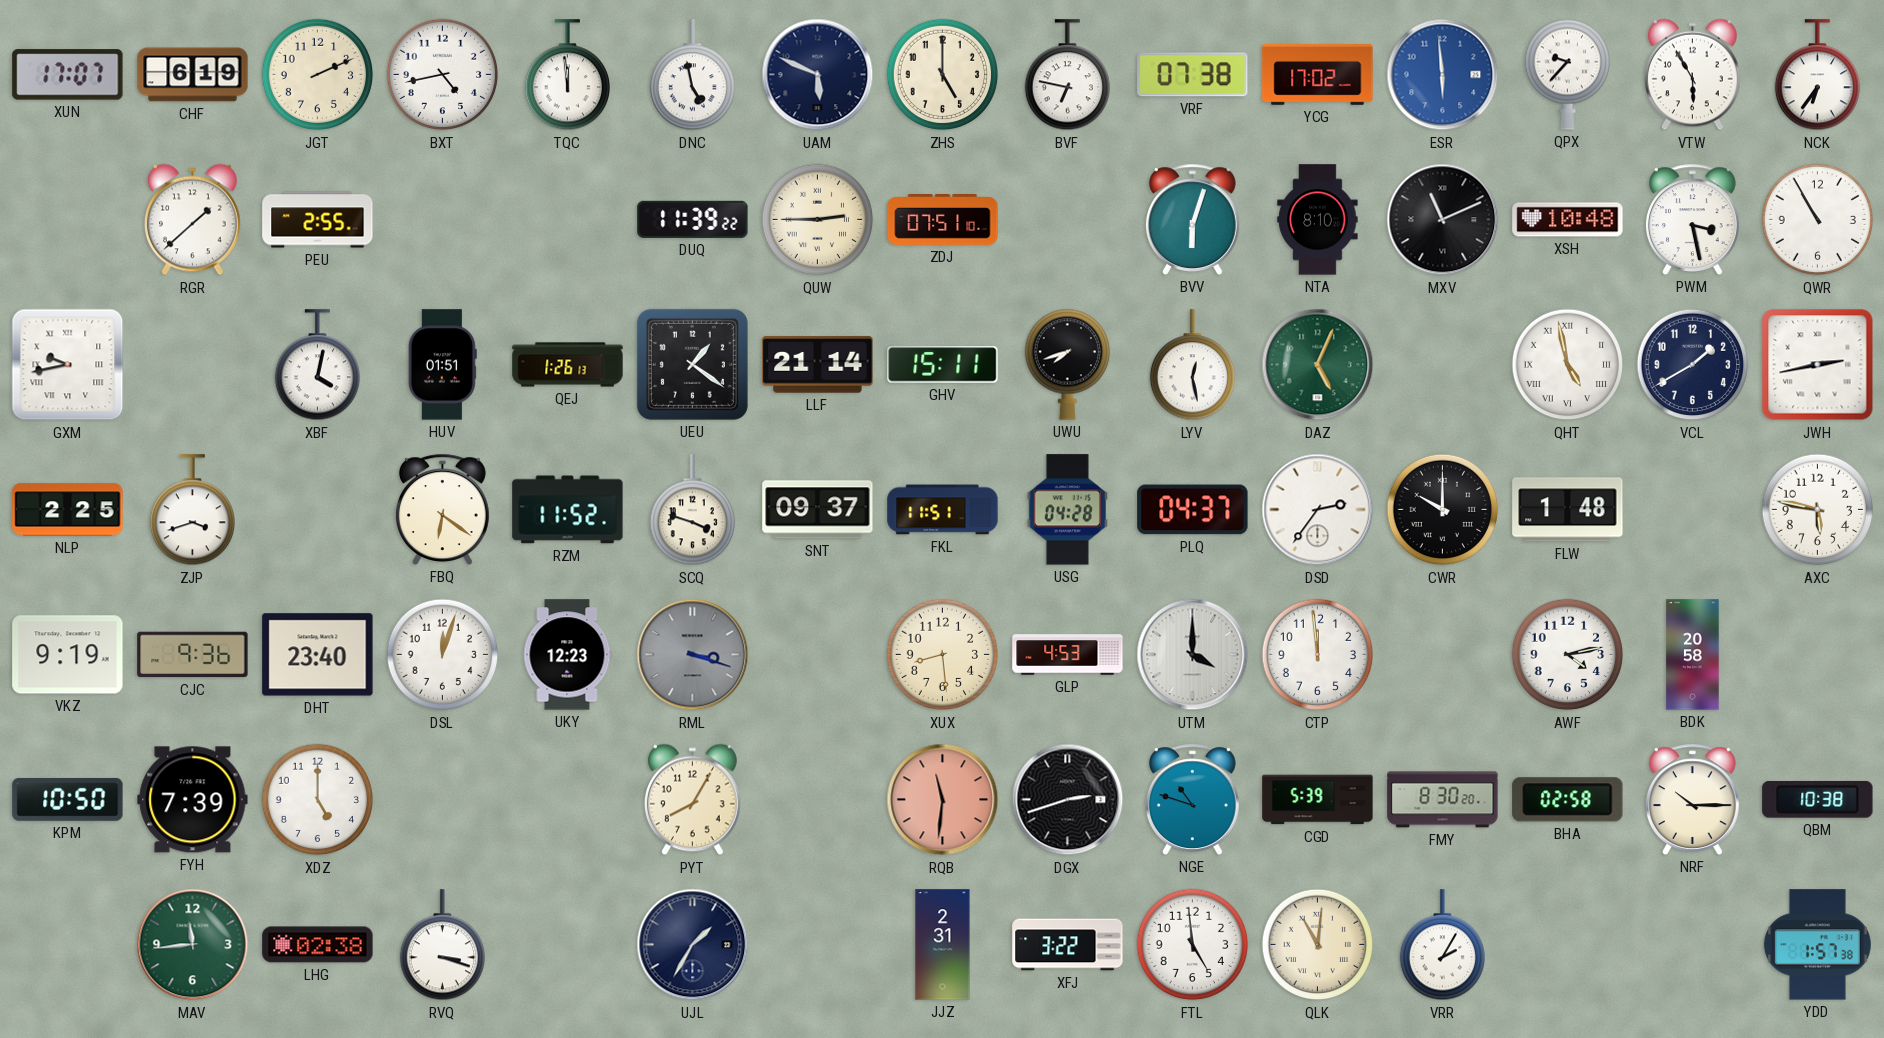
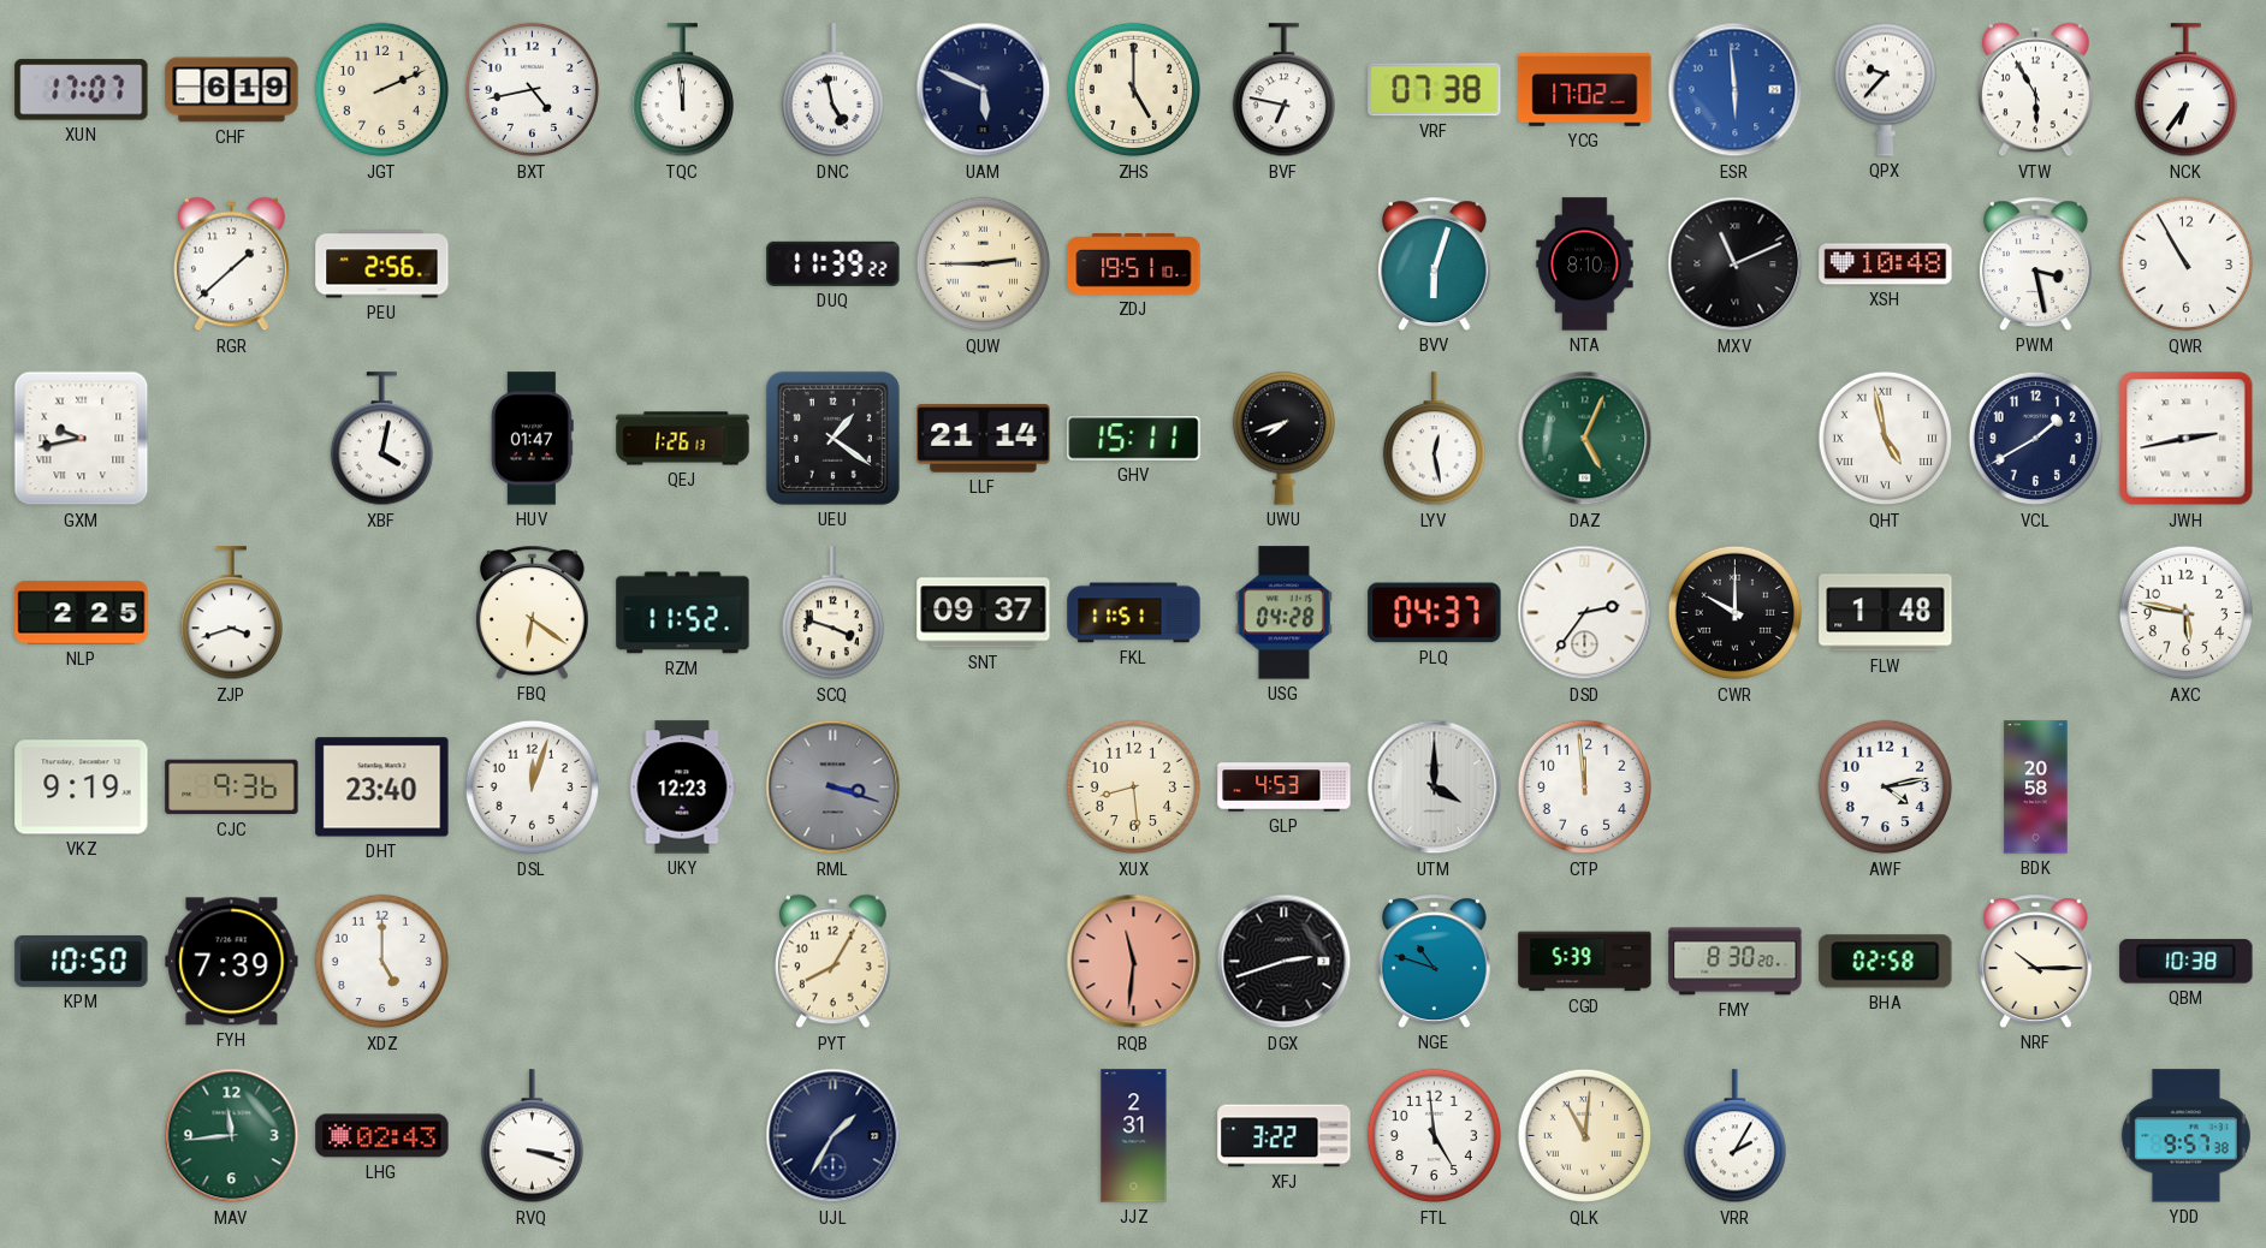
PEU: 2:55 -> 2:56
ZDJ: 07:51 -> 19:51
HUV: 01:51 -> 01:47
LHG: 02:38 -> 02:43
YDD: 1:57 -> 9:57
